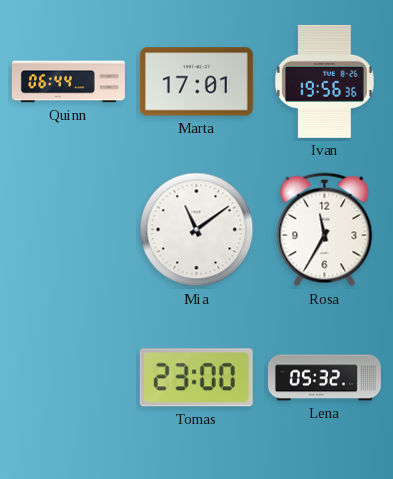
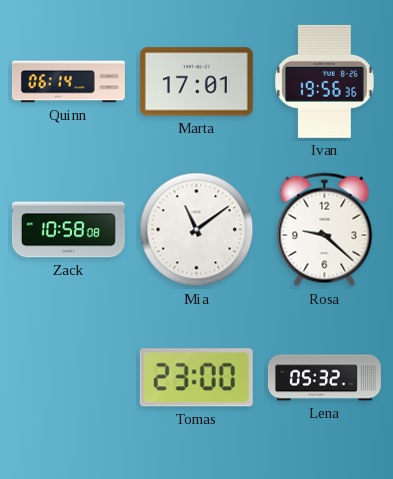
Quinn: 06:44 -> 06:14
Zack: none -> 10:58
Rosa: 11:35 -> 9:22
